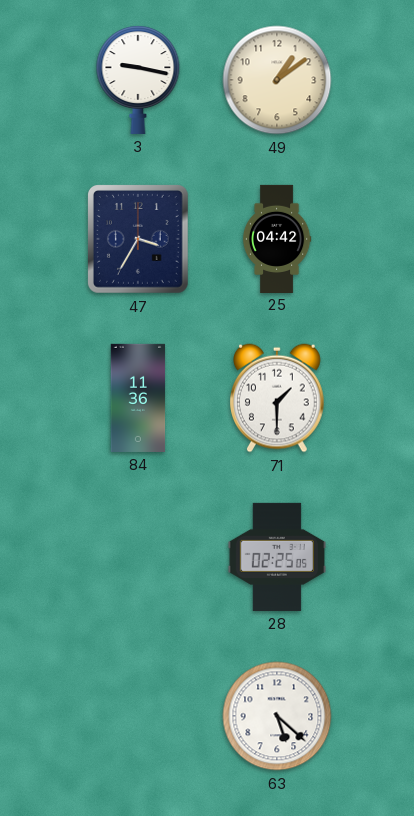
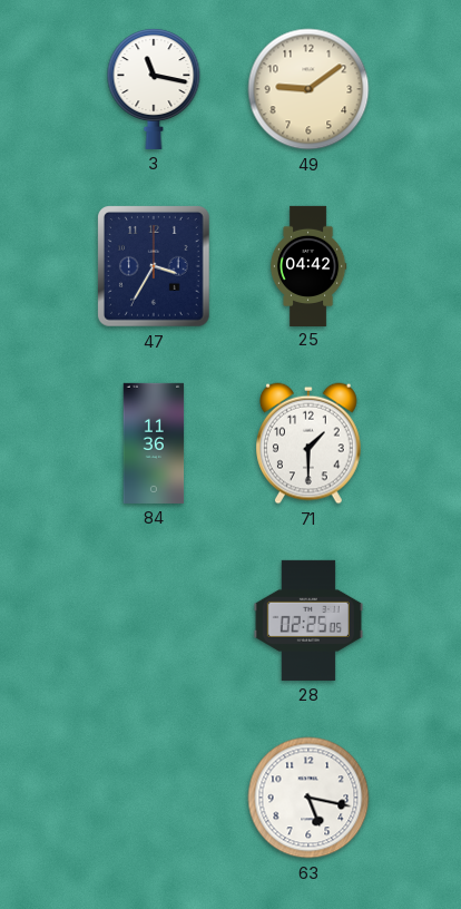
3: 9:17 -> 11:17
49: 1:09 -> 9:09
63: 5:22 -> 5:17
